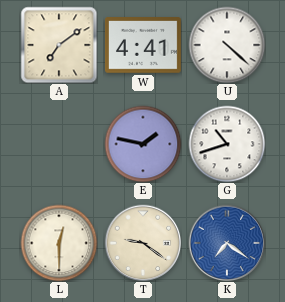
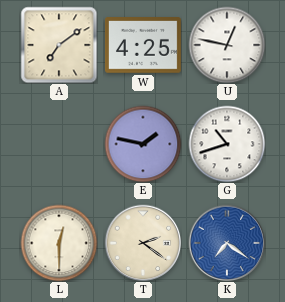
W: 4:41 -> 4:25
U: 4:22 -> 12:47
T: 9:21 -> 2:21
